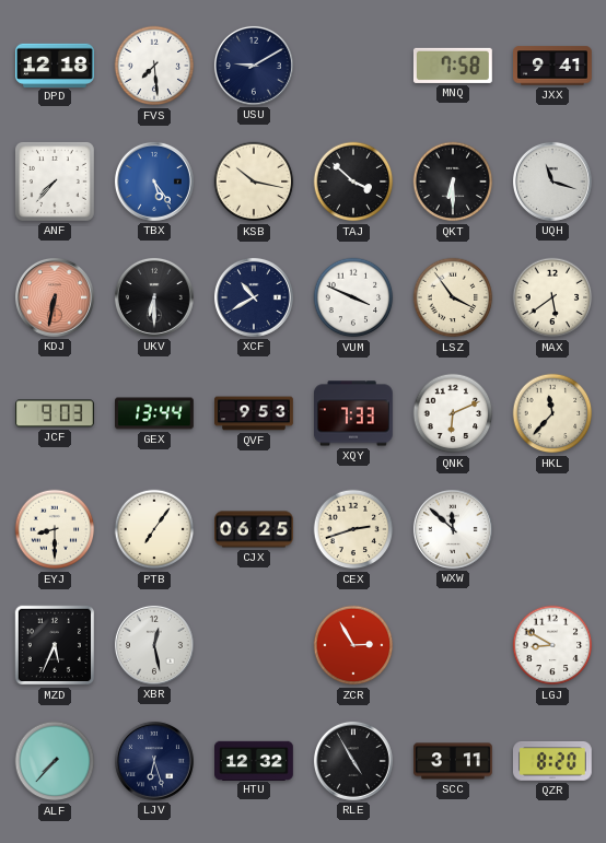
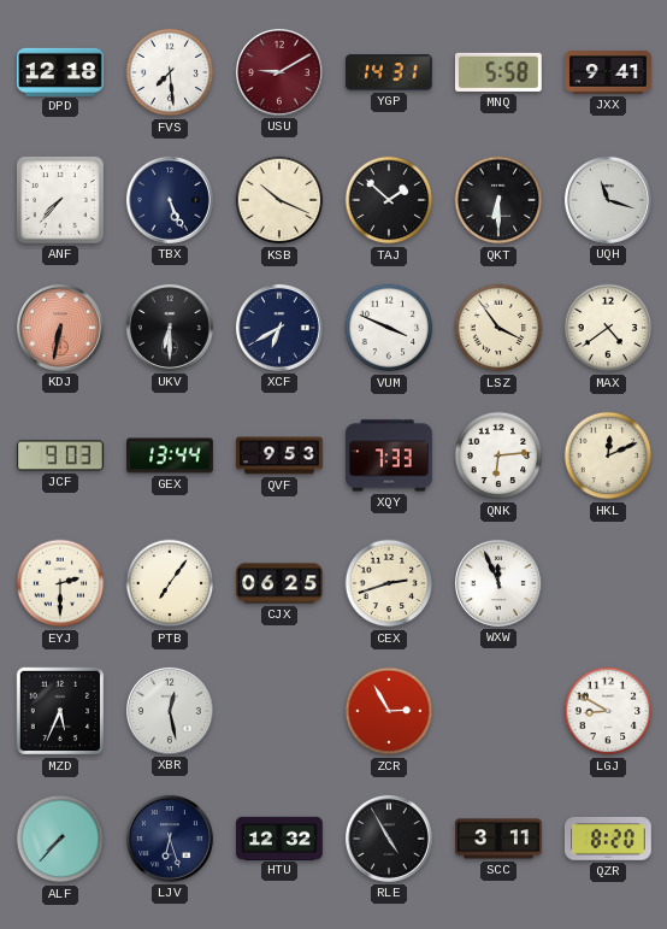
USU dial: navy -> burgundy
YGP: none -> 14:31
MNQ: 7:58 -> 5:58
TBX: 5:24 -> 5:26
TBX dial: blue -> navy
KSB: 10:17 -> 10:19
TAJ: 3:52 -> 1:52
XCF: 10:40 -> 6:40
MAX: 5:39 -> 4:39
QNK: 6:11 -> 6:14
HKL: 11:37 -> 12:11
EYJ: 8:30 -> 2:30
WXW: 11:52 -> 11:56
